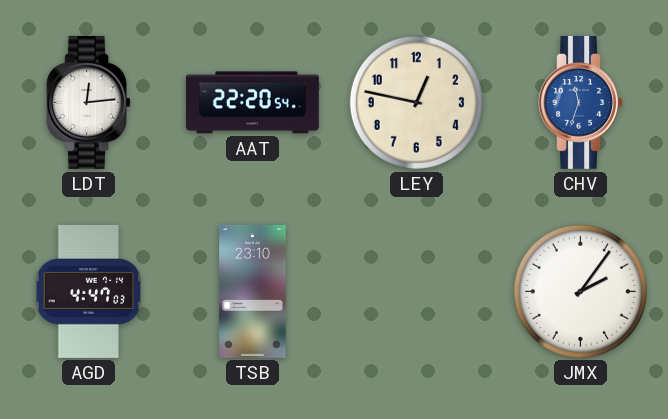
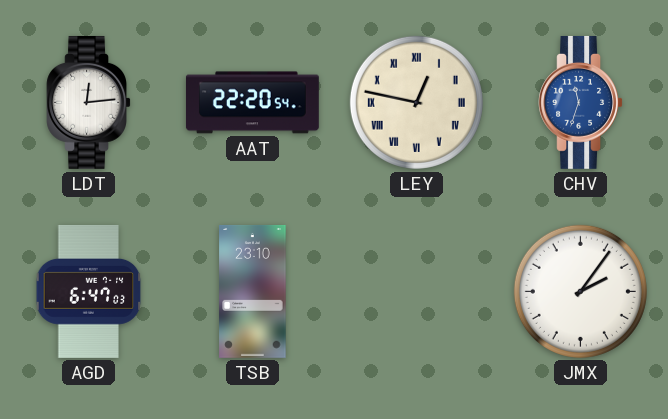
LEY numerals: Arabic -> Roman
AGD: 4:47 -> 6:47
